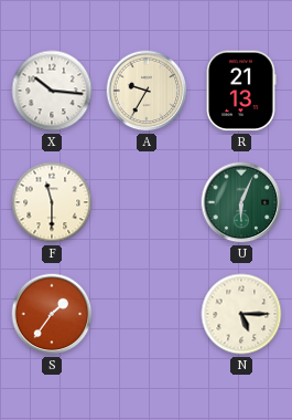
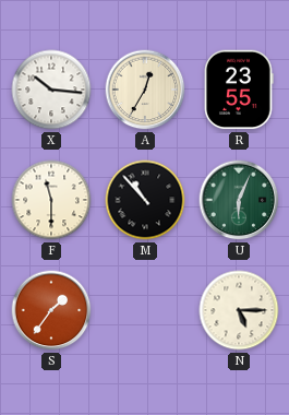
A: 9:35 -> 12:35
R: 21:13 -> 23:55
M: none -> 10:53
